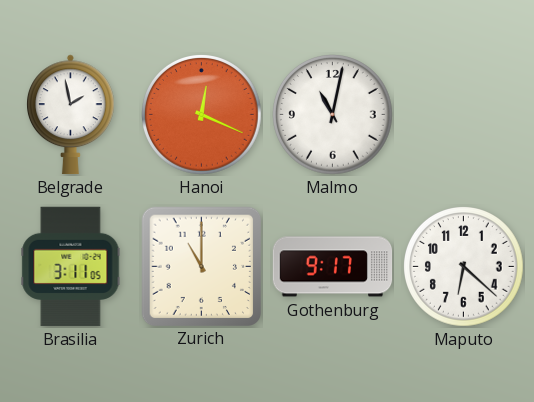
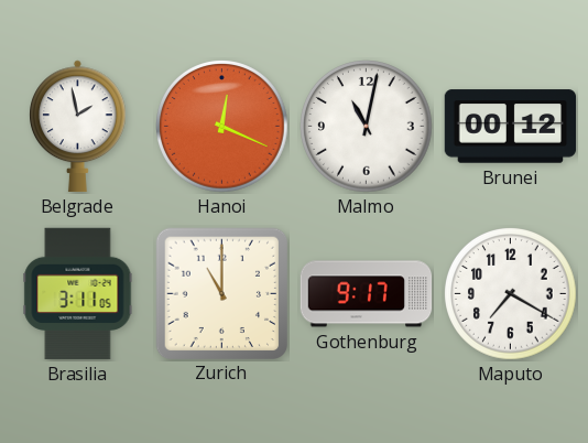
Brunei: none -> 00:12
Maputo: 6:22 -> 7:20
